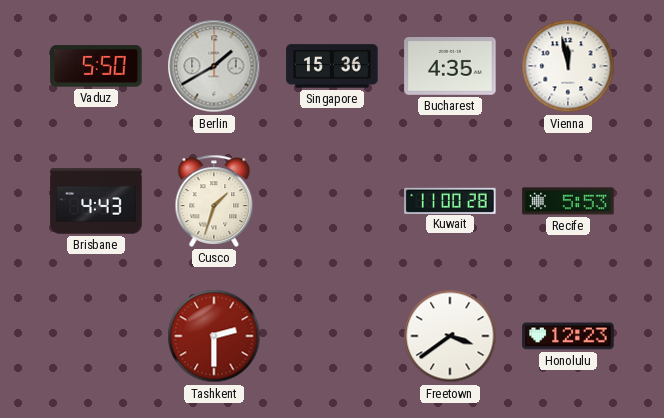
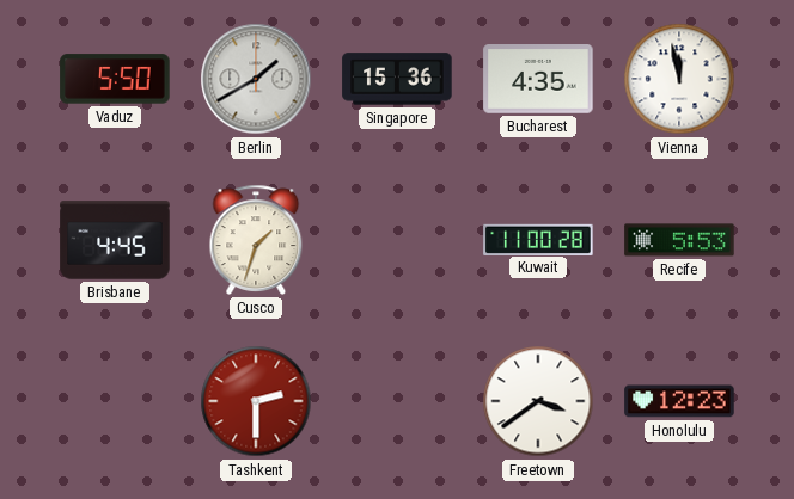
Brisbane: 4:43 -> 4:45
